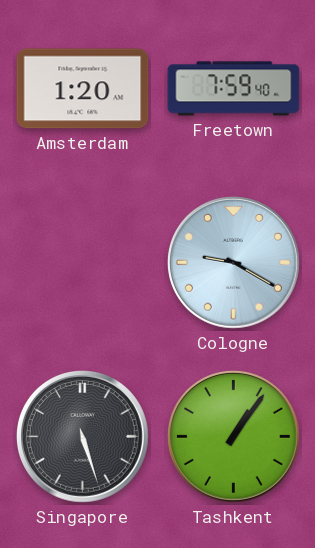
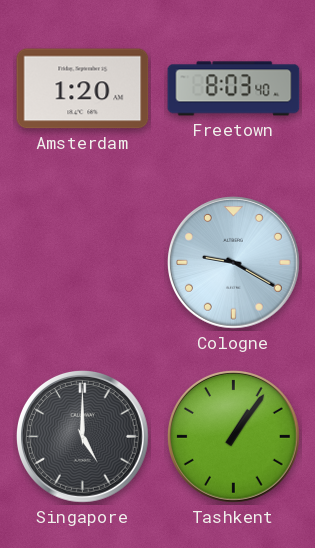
Freetown: 7:59 -> 8:03
Singapore: 5:27 -> 5:00
